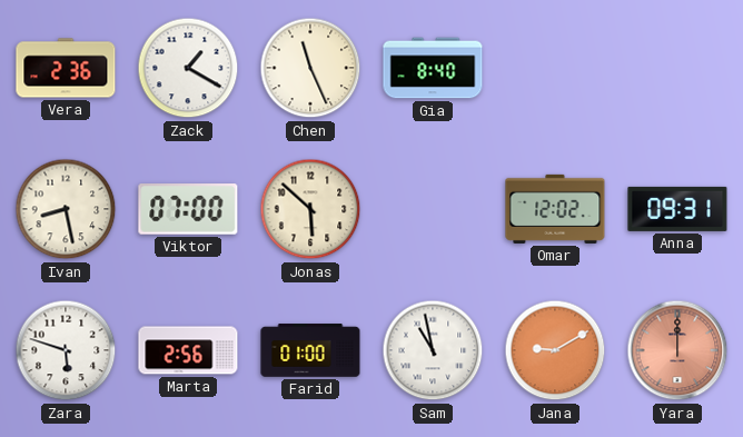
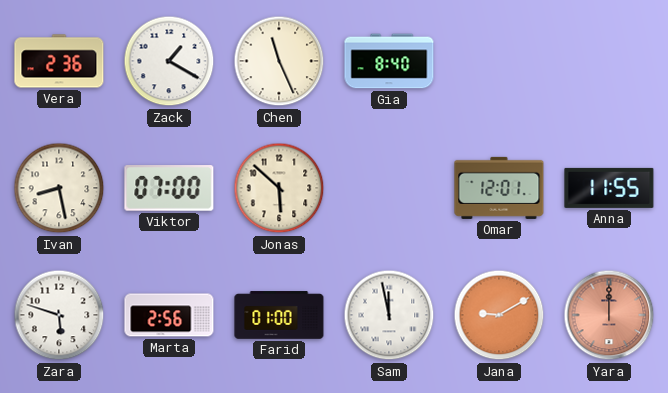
Omar: 12:02 -> 12:01
Anna: 09:31 -> 11:55
Sam: 10:58 -> 11:58
